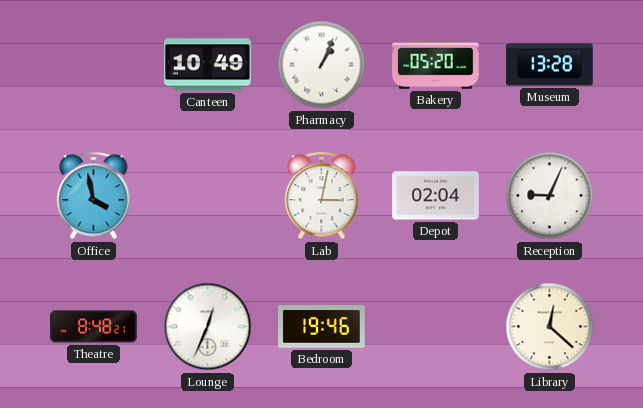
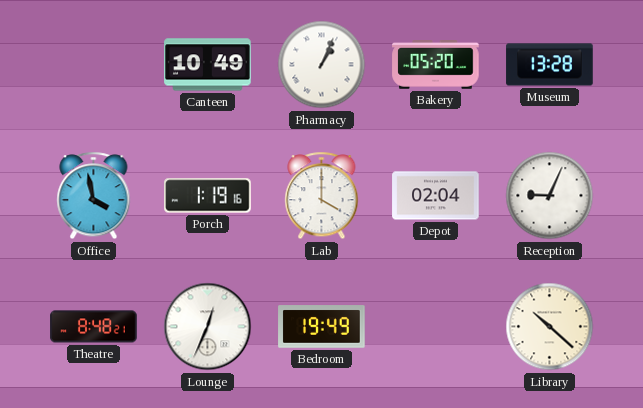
Porch: none -> 1:19
Lab: 3:02 -> 4:00
Bedroom: 19:46 -> 19:49
Library: 12:22 -> 10:22
